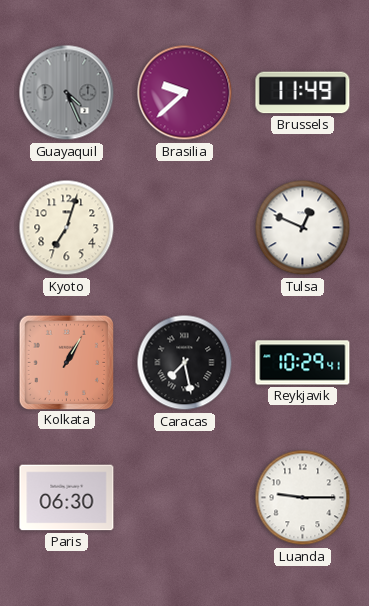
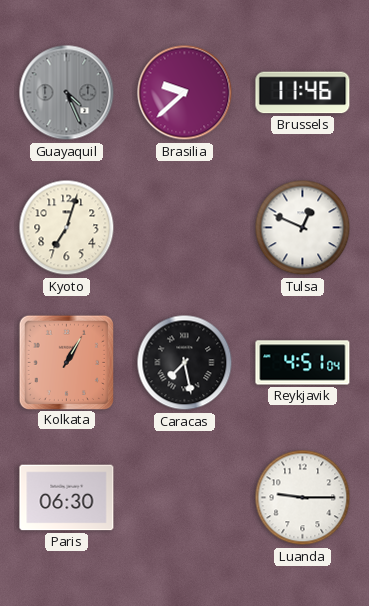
Brussels: 11:49 -> 11:46
Reykjavik: 10:29 -> 4:51
